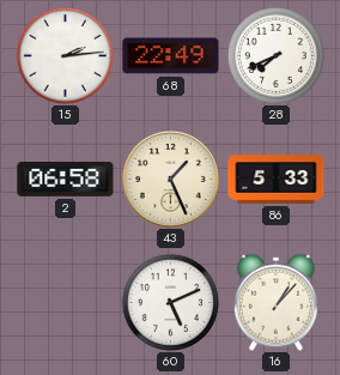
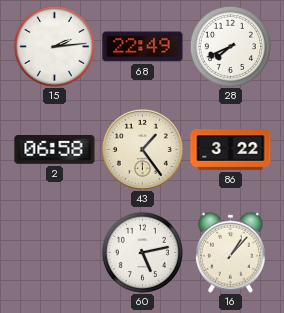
43: 1:26 -> 1:24
86: 5:33 -> 3:22
60: 5:11 -> 5:13
